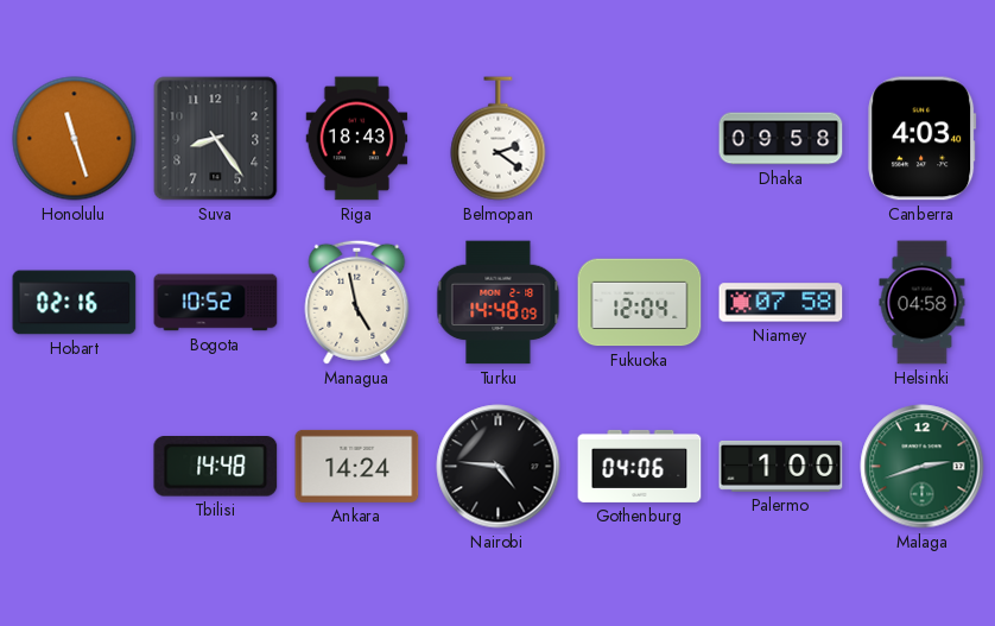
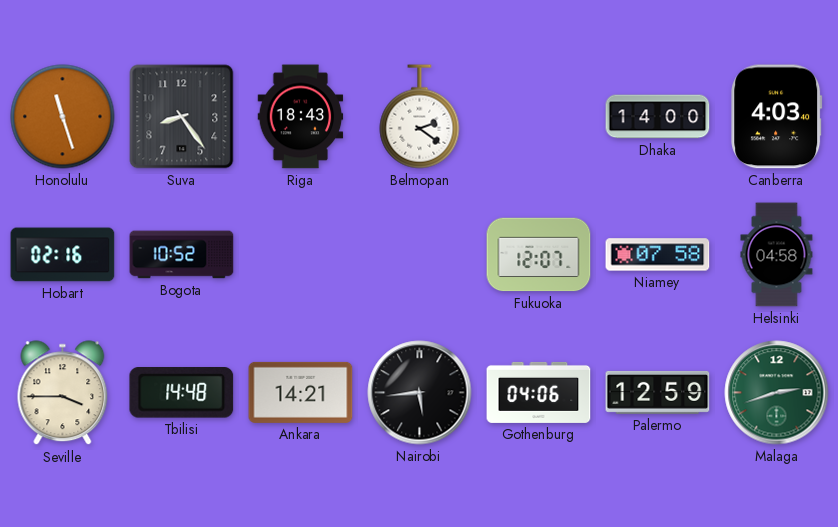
Dhaka: 09:58 -> 14:00
Managua: 4:58 -> none
Turku: 14:48 -> none
Fukuoka: 12:04 -> 12:07
Seville: none -> 3:45
Ankara: 14:24 -> 14:21
Nairobi: 4:46 -> 5:44
Palermo: 1:00 -> 12:59
